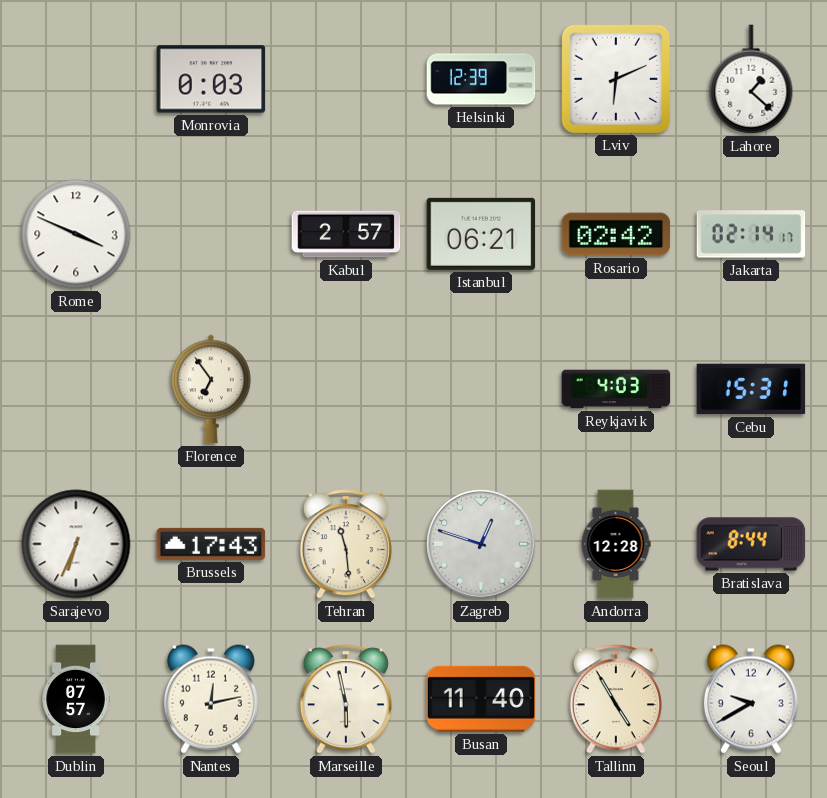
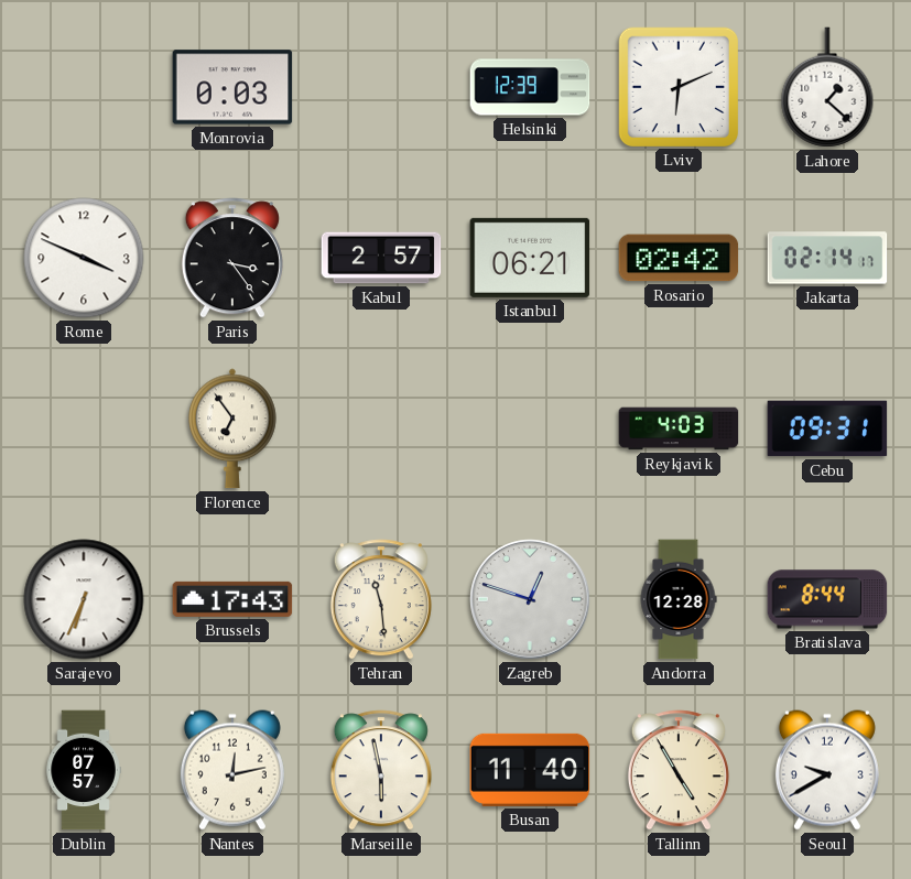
Paris: none -> 3:24
Cebu: 15:31 -> 09:31
